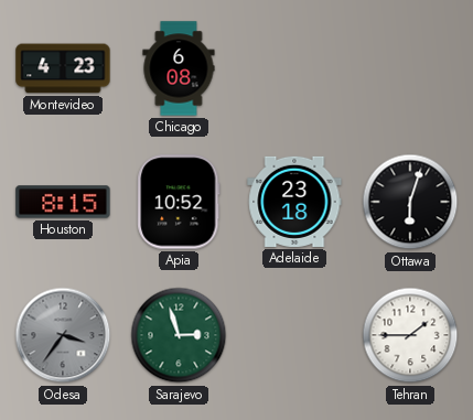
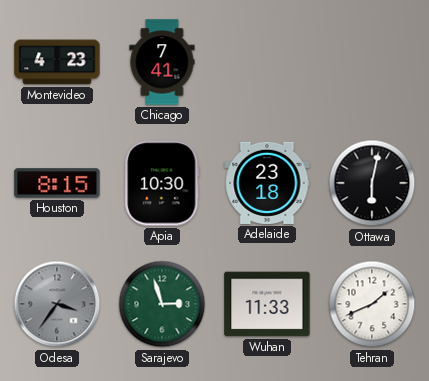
Chicago: 6:08 -> 7:41
Apia: 10:52 -> 10:30
Ottawa: 6:03 -> 6:02
Wuhan: none -> 11:33
Tehran: 1:45 -> 1:41
